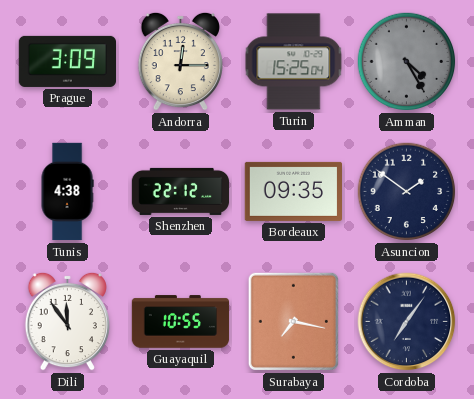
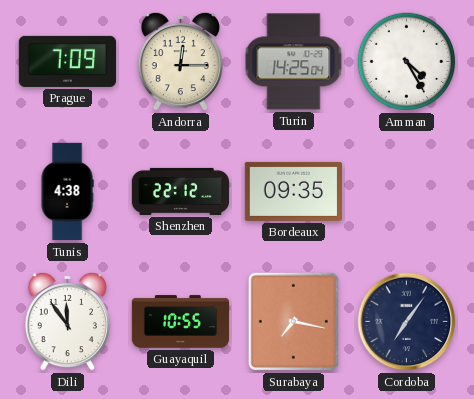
Prague: 3:09 -> 7:09
Turin: 15:25 -> 14:25
Amman dial: grey -> white
Asuncion: 1:51 -> none
